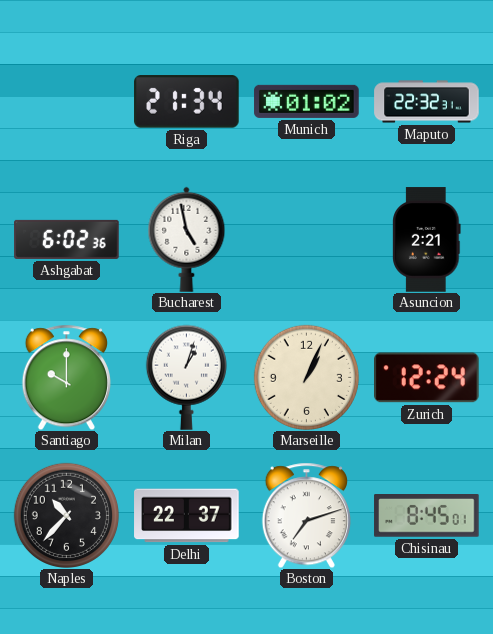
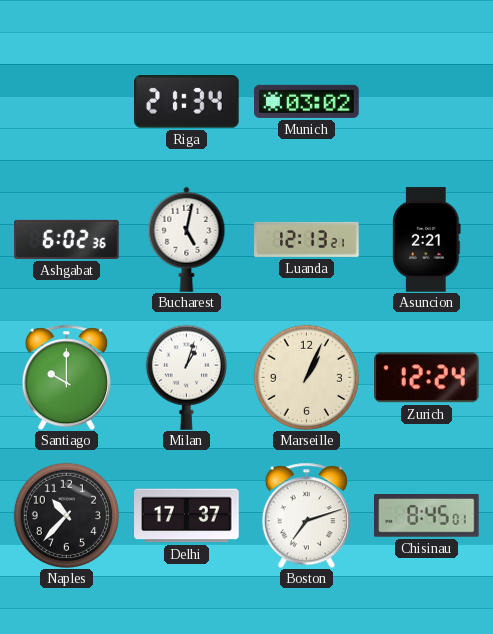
Munich: 01:02 -> 03:02
Maputo: 22:32 -> none
Bucharest: 4:58 -> 5:02
Luanda: none -> 12:13
Delhi: 22:37 -> 17:37
